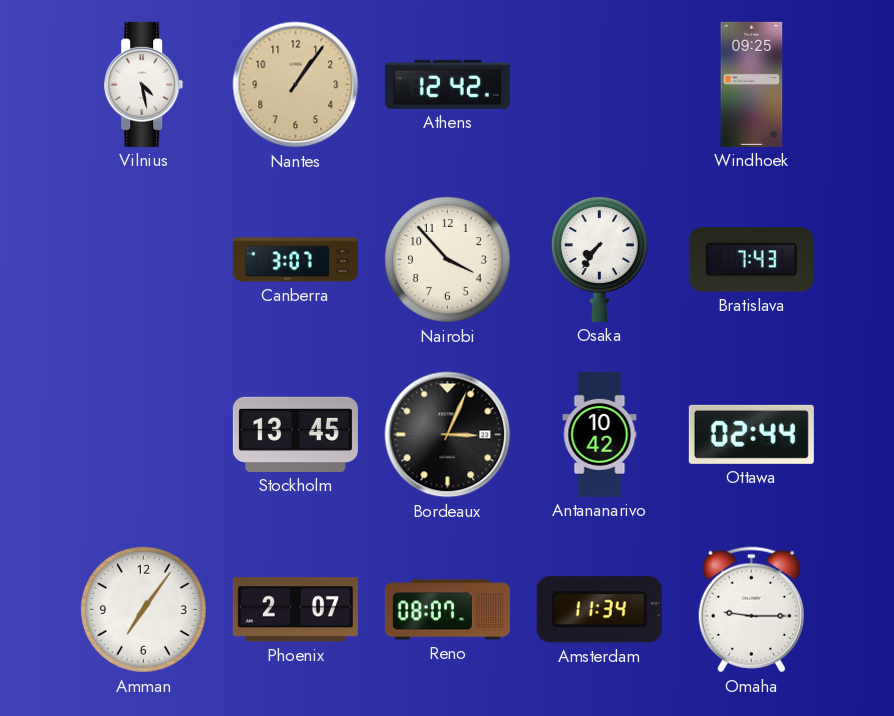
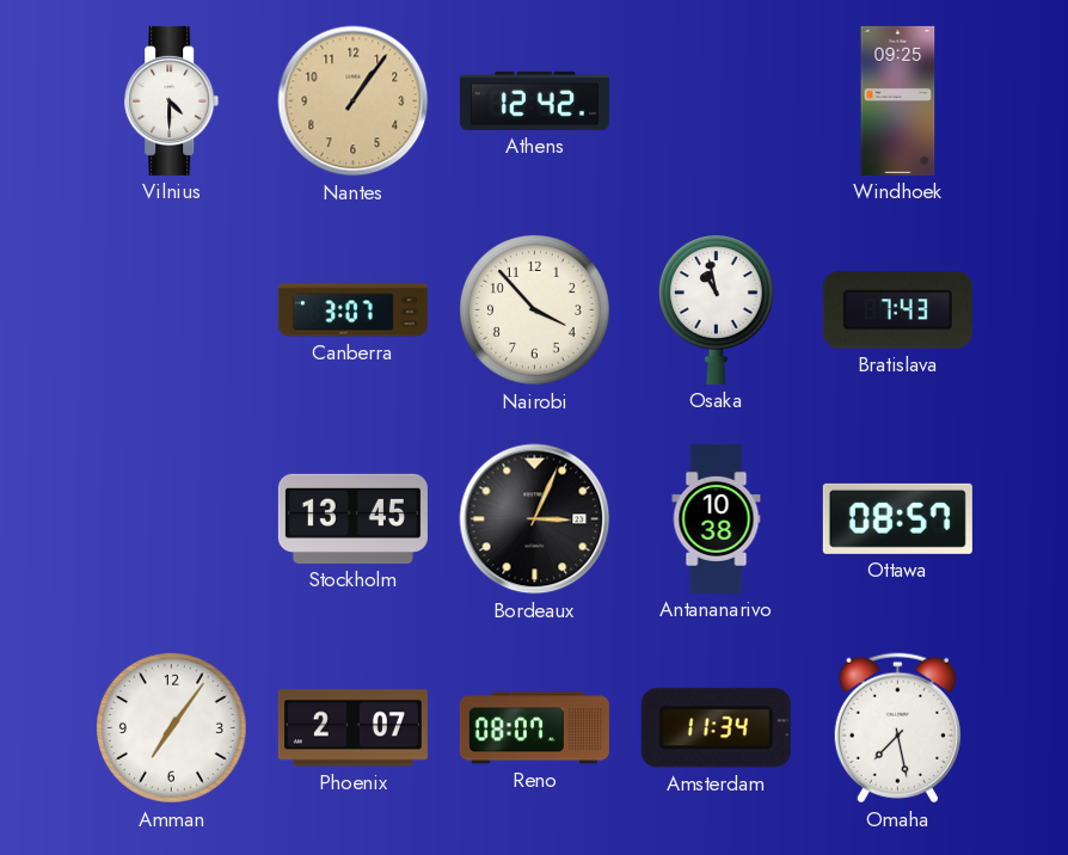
Vilnius: 4:28 -> 4:30
Osaka: 7:36 -> 10:58
Antananarivo: 10:42 -> 10:38
Ottawa: 02:44 -> 08:57
Omaha: 9:15 -> 7:28
